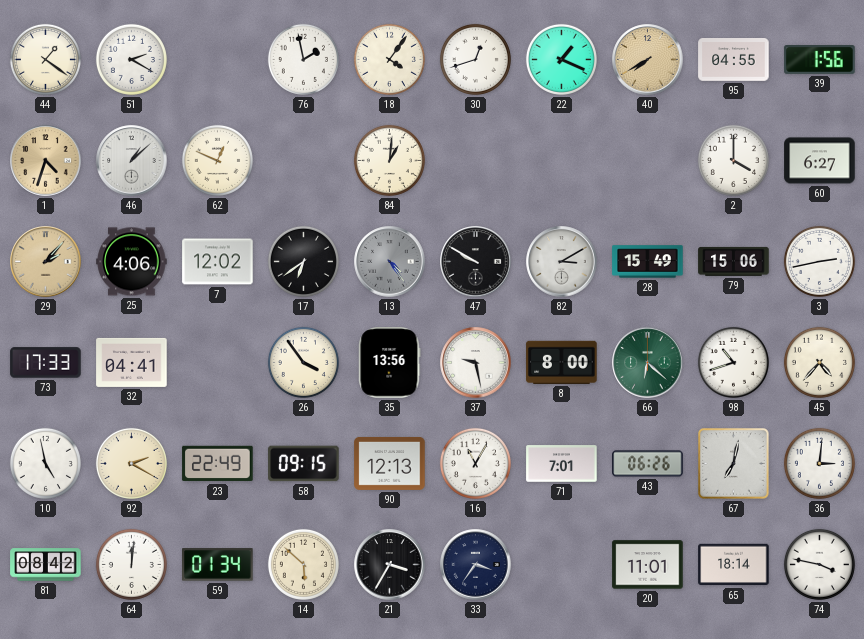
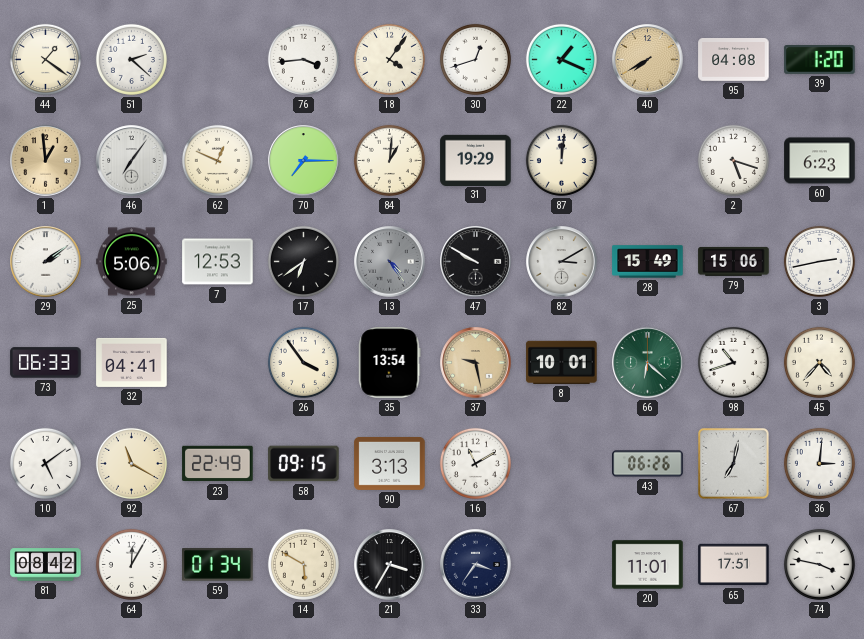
51: 2:20 -> 2:22
76: 1:58 -> 3:44
95: 04:55 -> 04:08
39: 1:56 -> 1:20
1: 4:33 -> 12:59
46: 1:08 -> 7:06
70: none -> 7:15
31: none -> 19:29
87: none -> 12:01
2: 4:00 -> 5:18
60: 6:27 -> 6:23
29: 2:07 -> 2:09
29 dial: champagne -> white
25: 4:06 -> 5:06
7: 12:02 -> 12:53
73: 17:33 -> 06:33
35: 13:56 -> 13:54
37 dial: white -> champagne
8: 8:00 -> 10:01
10: 4:58 -> 5:09
92: 2:20 -> 11:20
90: 12:13 -> 3:13
16: 11:05 -> 11:10
71: 7:01 -> none
64: 12:01 -> 12:05
14: 5:52 -> 5:50
65: 18:14 -> 17:51
